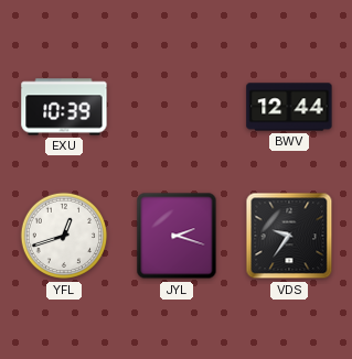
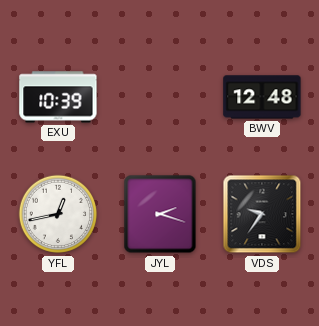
BWV: 12:44 -> 12:48
YFL: 12:42 -> 12:43
